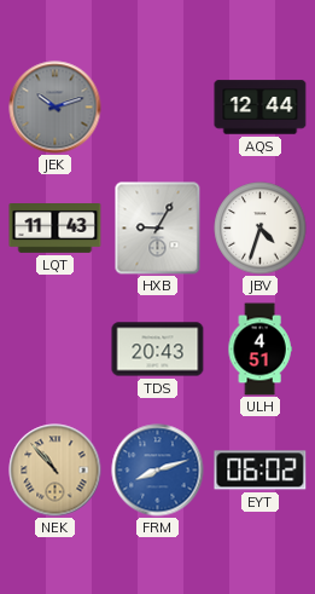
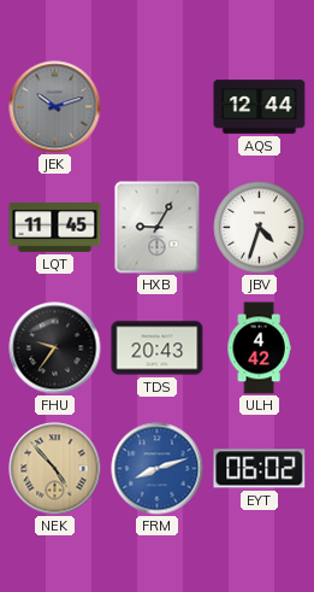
LQT: 11:43 -> 11:45
FHU: none -> 9:36
ULH: 4:51 -> 4:42
NEK: 10:53 -> 4:53
